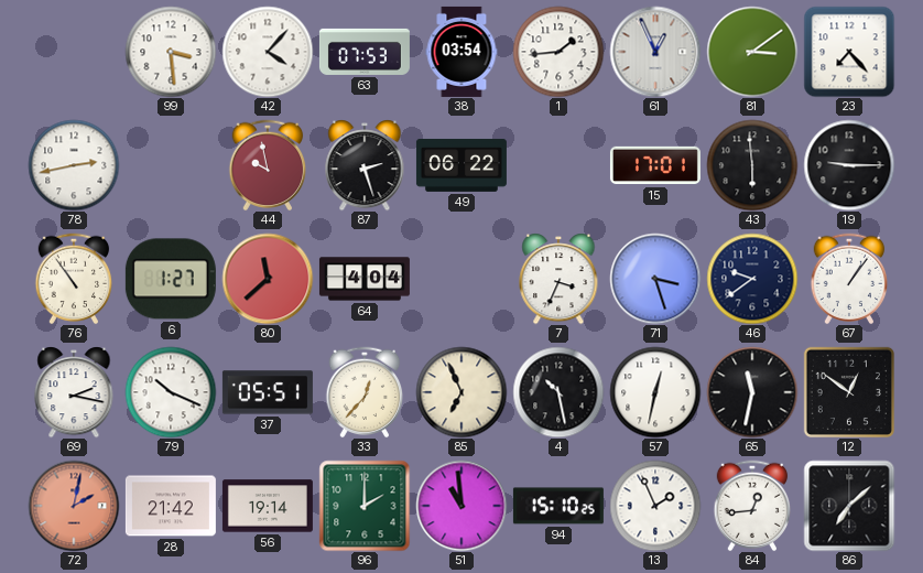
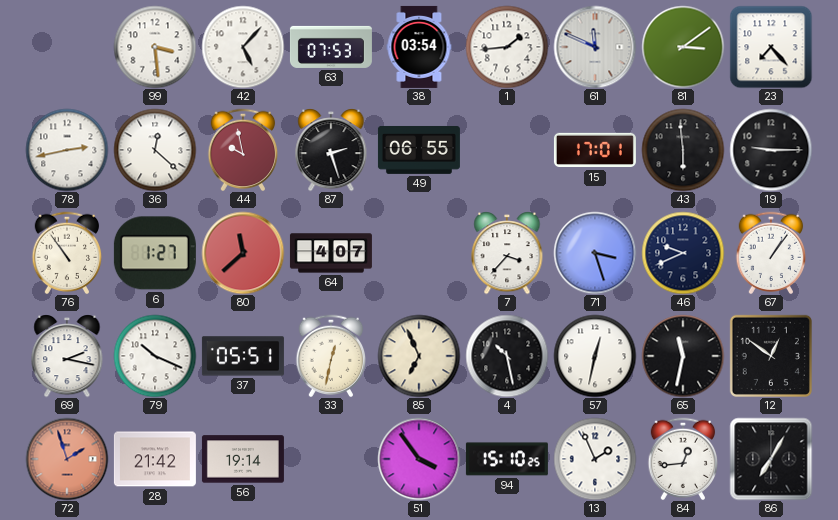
42: 4:07 -> 5:07
61: 12:56 -> 11:49
36: none -> 12:22
49: 06:22 -> 06:55
64: 4:04 -> 4:07
7: 3:34 -> 3:37
46: 9:39 -> 9:41
33: 12:37 -> 12:32
72: 2:02 -> 1:57
96: 2:00 -> none
51: 10:59 -> 3:54
86: 7:08 -> 7:05
